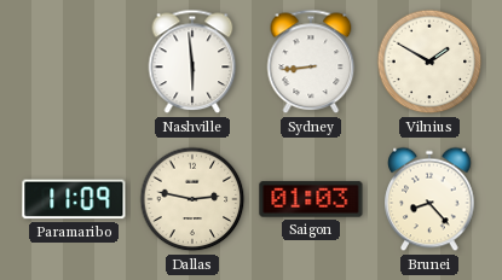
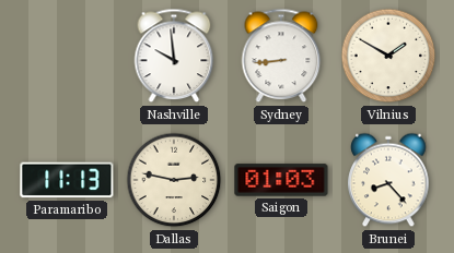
Nashville: 5:59 -> 9:59
Paramaribo: 11:09 -> 11:13
